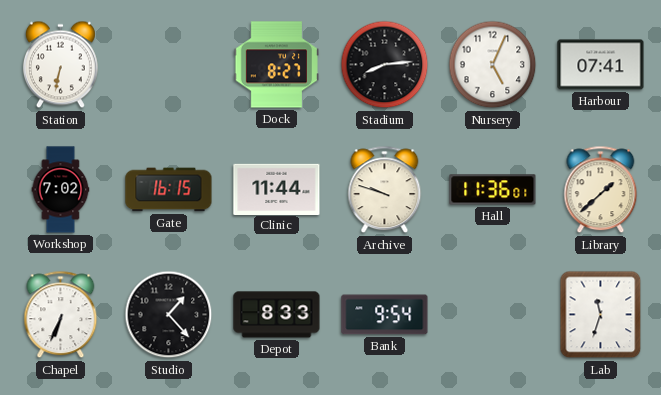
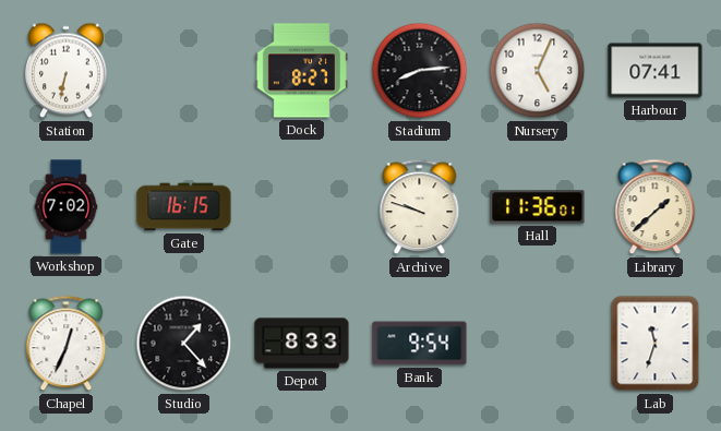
Clinic: 11:44 -> none
Chapel: 6:34 -> 12:34
